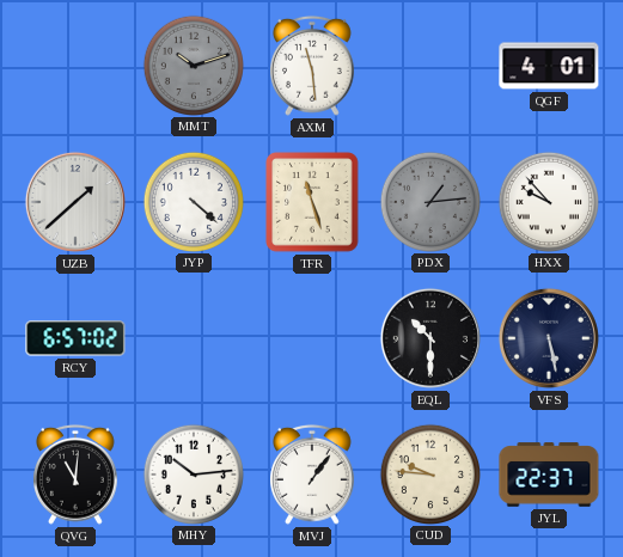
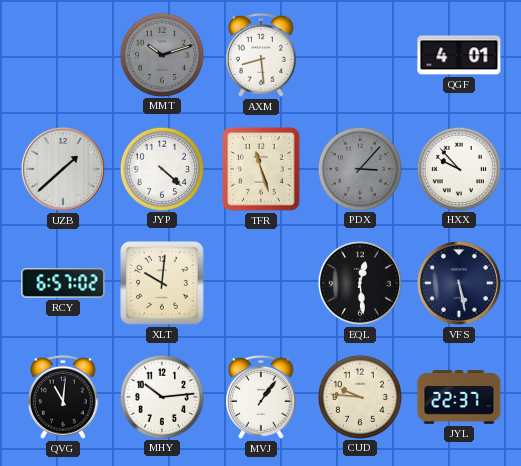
AXM: 11:29 -> 8:29
PDX: 1:14 -> 3:07
XLT: none -> 10:01
EQL: 10:30 -> 12:29
